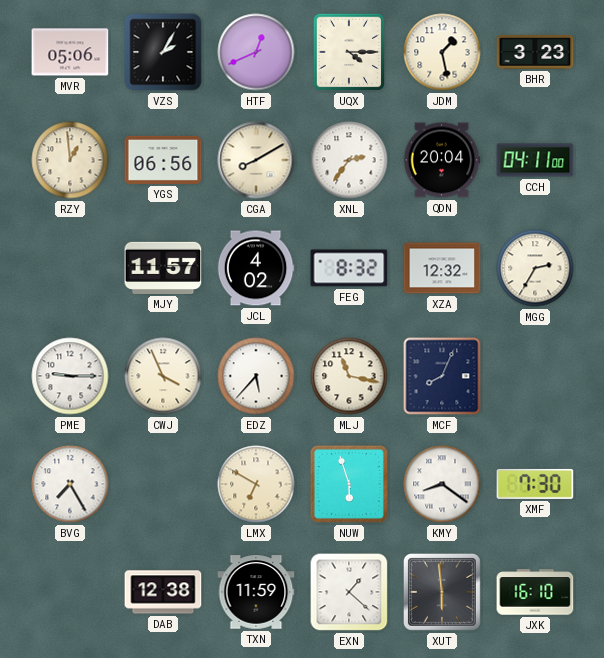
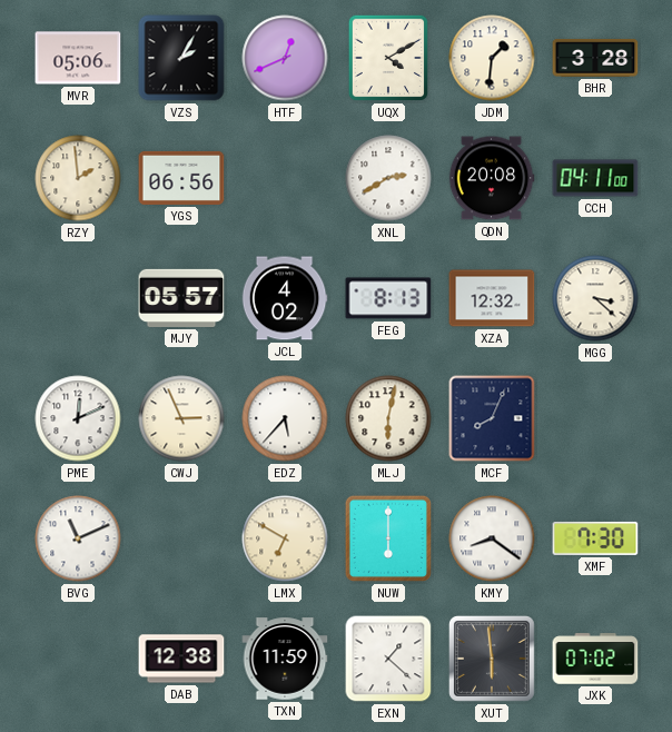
UQX: 4:15 -> 4:10
JDM: 1:28 -> 1:31
BHR: 3:23 -> 3:28
RZY: 12:59 -> 1:59
CGA: 8:10 -> none
XNL: 2:36 -> 2:40
QDN: 20:04 -> 20:08
MJY: 11:57 -> 05:57
FEG: 8:32 -> 8:13
MGG: 2:35 -> 3:22
PME: 9:15 -> 12:11
CWJ: 3:56 -> 2:56
MLJ: 11:17 -> 6:02
BVG: 7:25 -> 11:11
NUW: 5:57 -> 6:00
JXK: 16:10 -> 07:02
